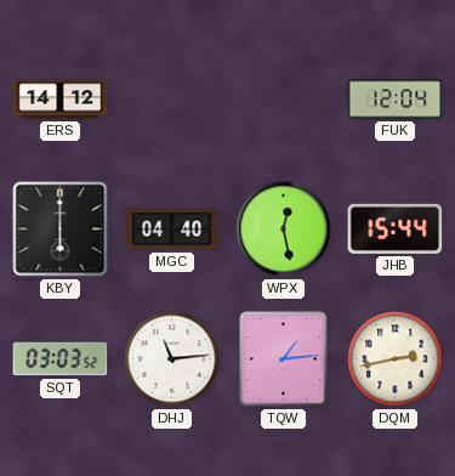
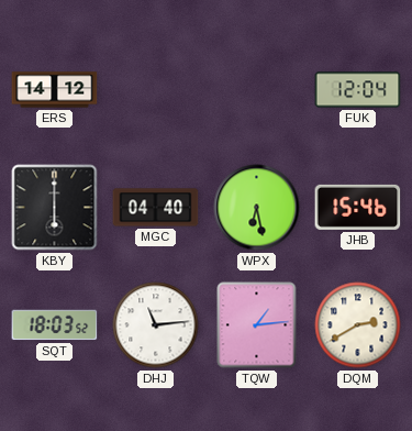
WPX: 12:28 -> 6:28
JHB: 15:44 -> 15:46
SQT: 03:03 -> 18:03
DQM: 2:43 -> 2:40
